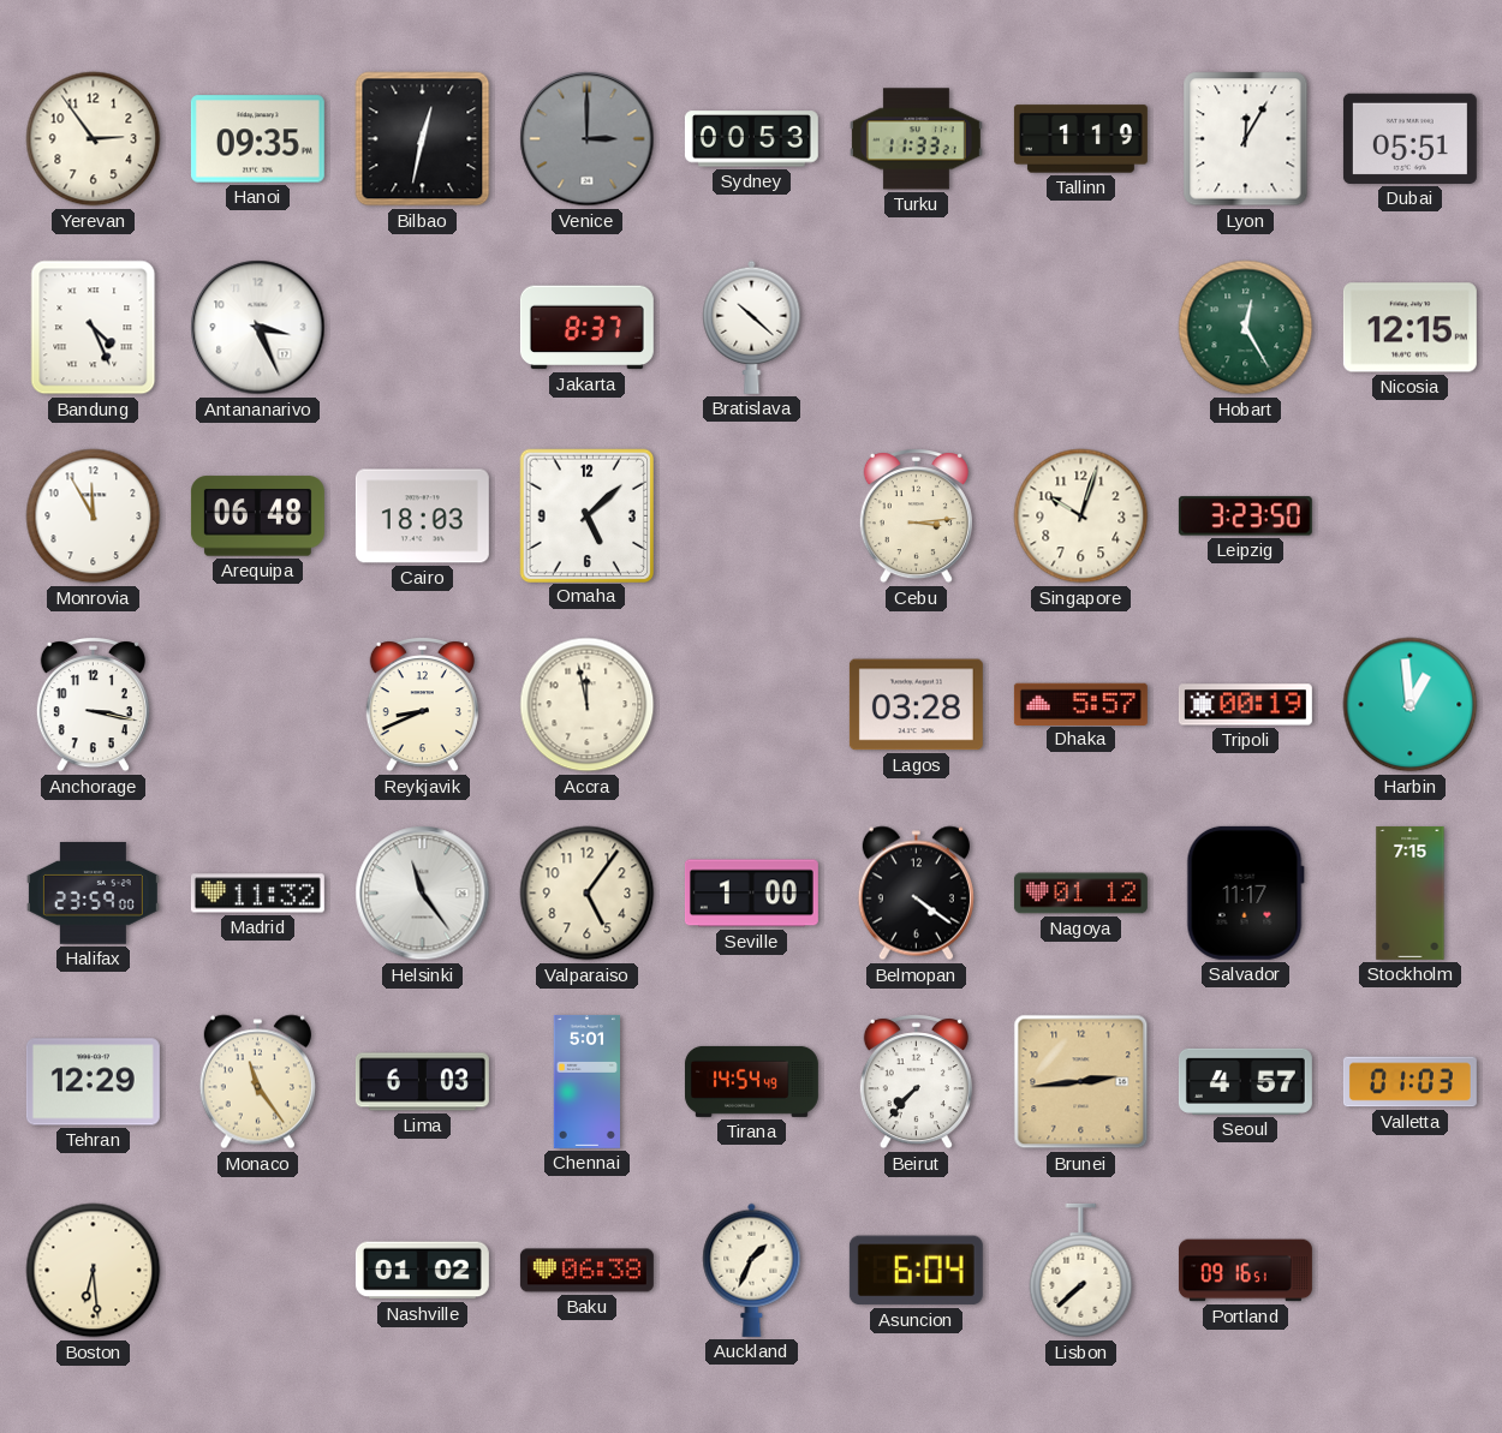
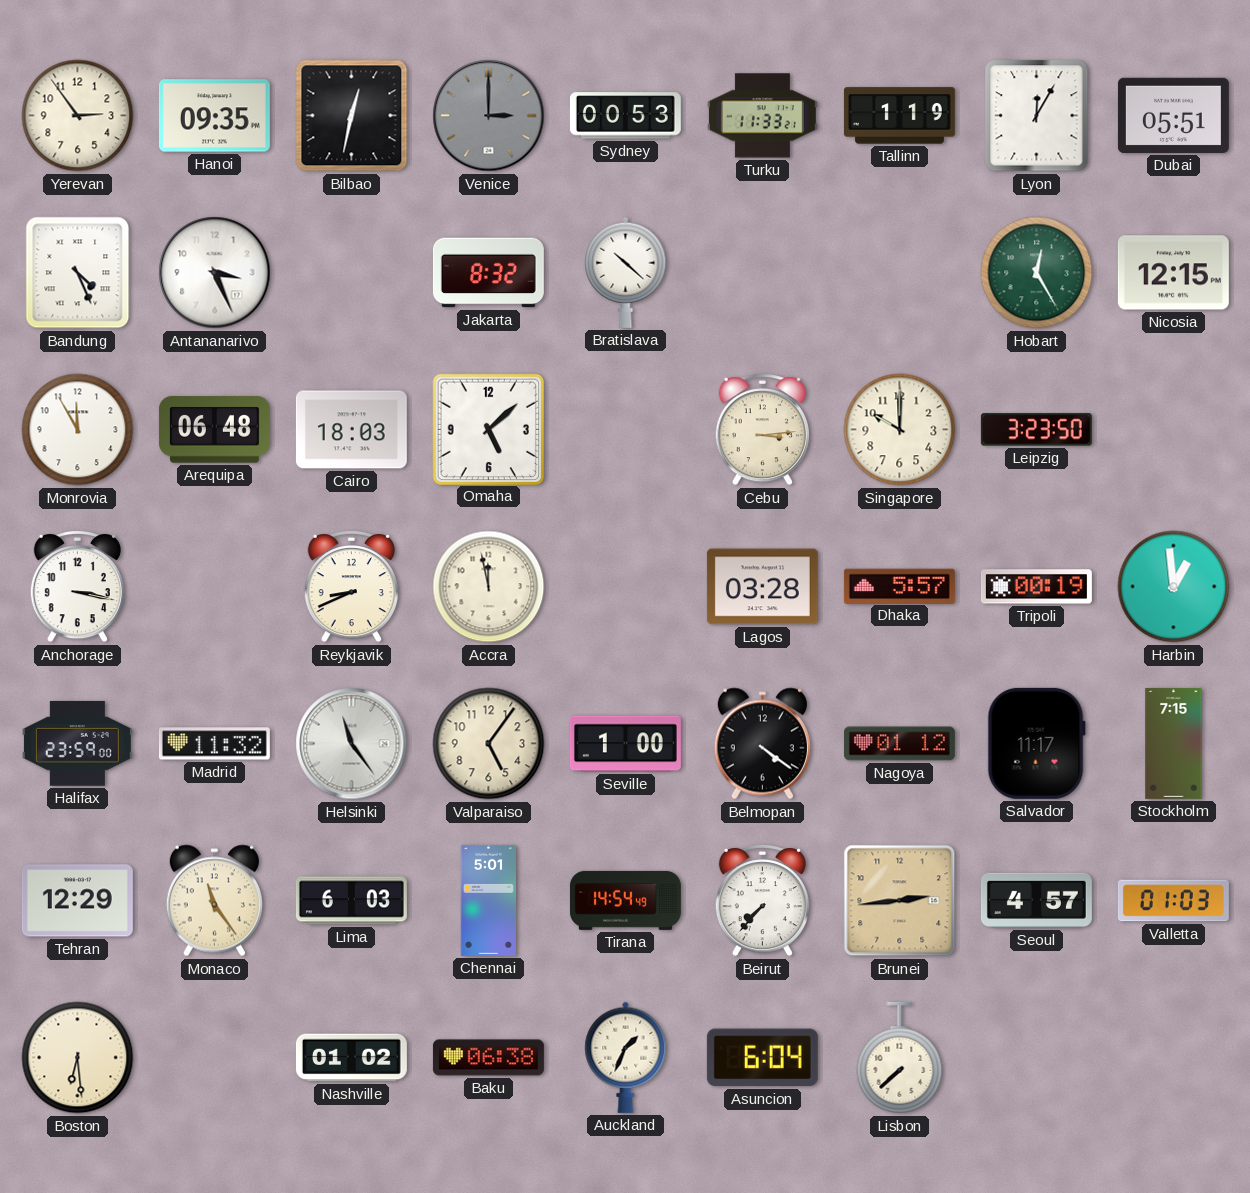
Jakarta: 8:37 -> 8:32
Singapore: 10:03 -> 10:00
Portland: 09:16 -> none
